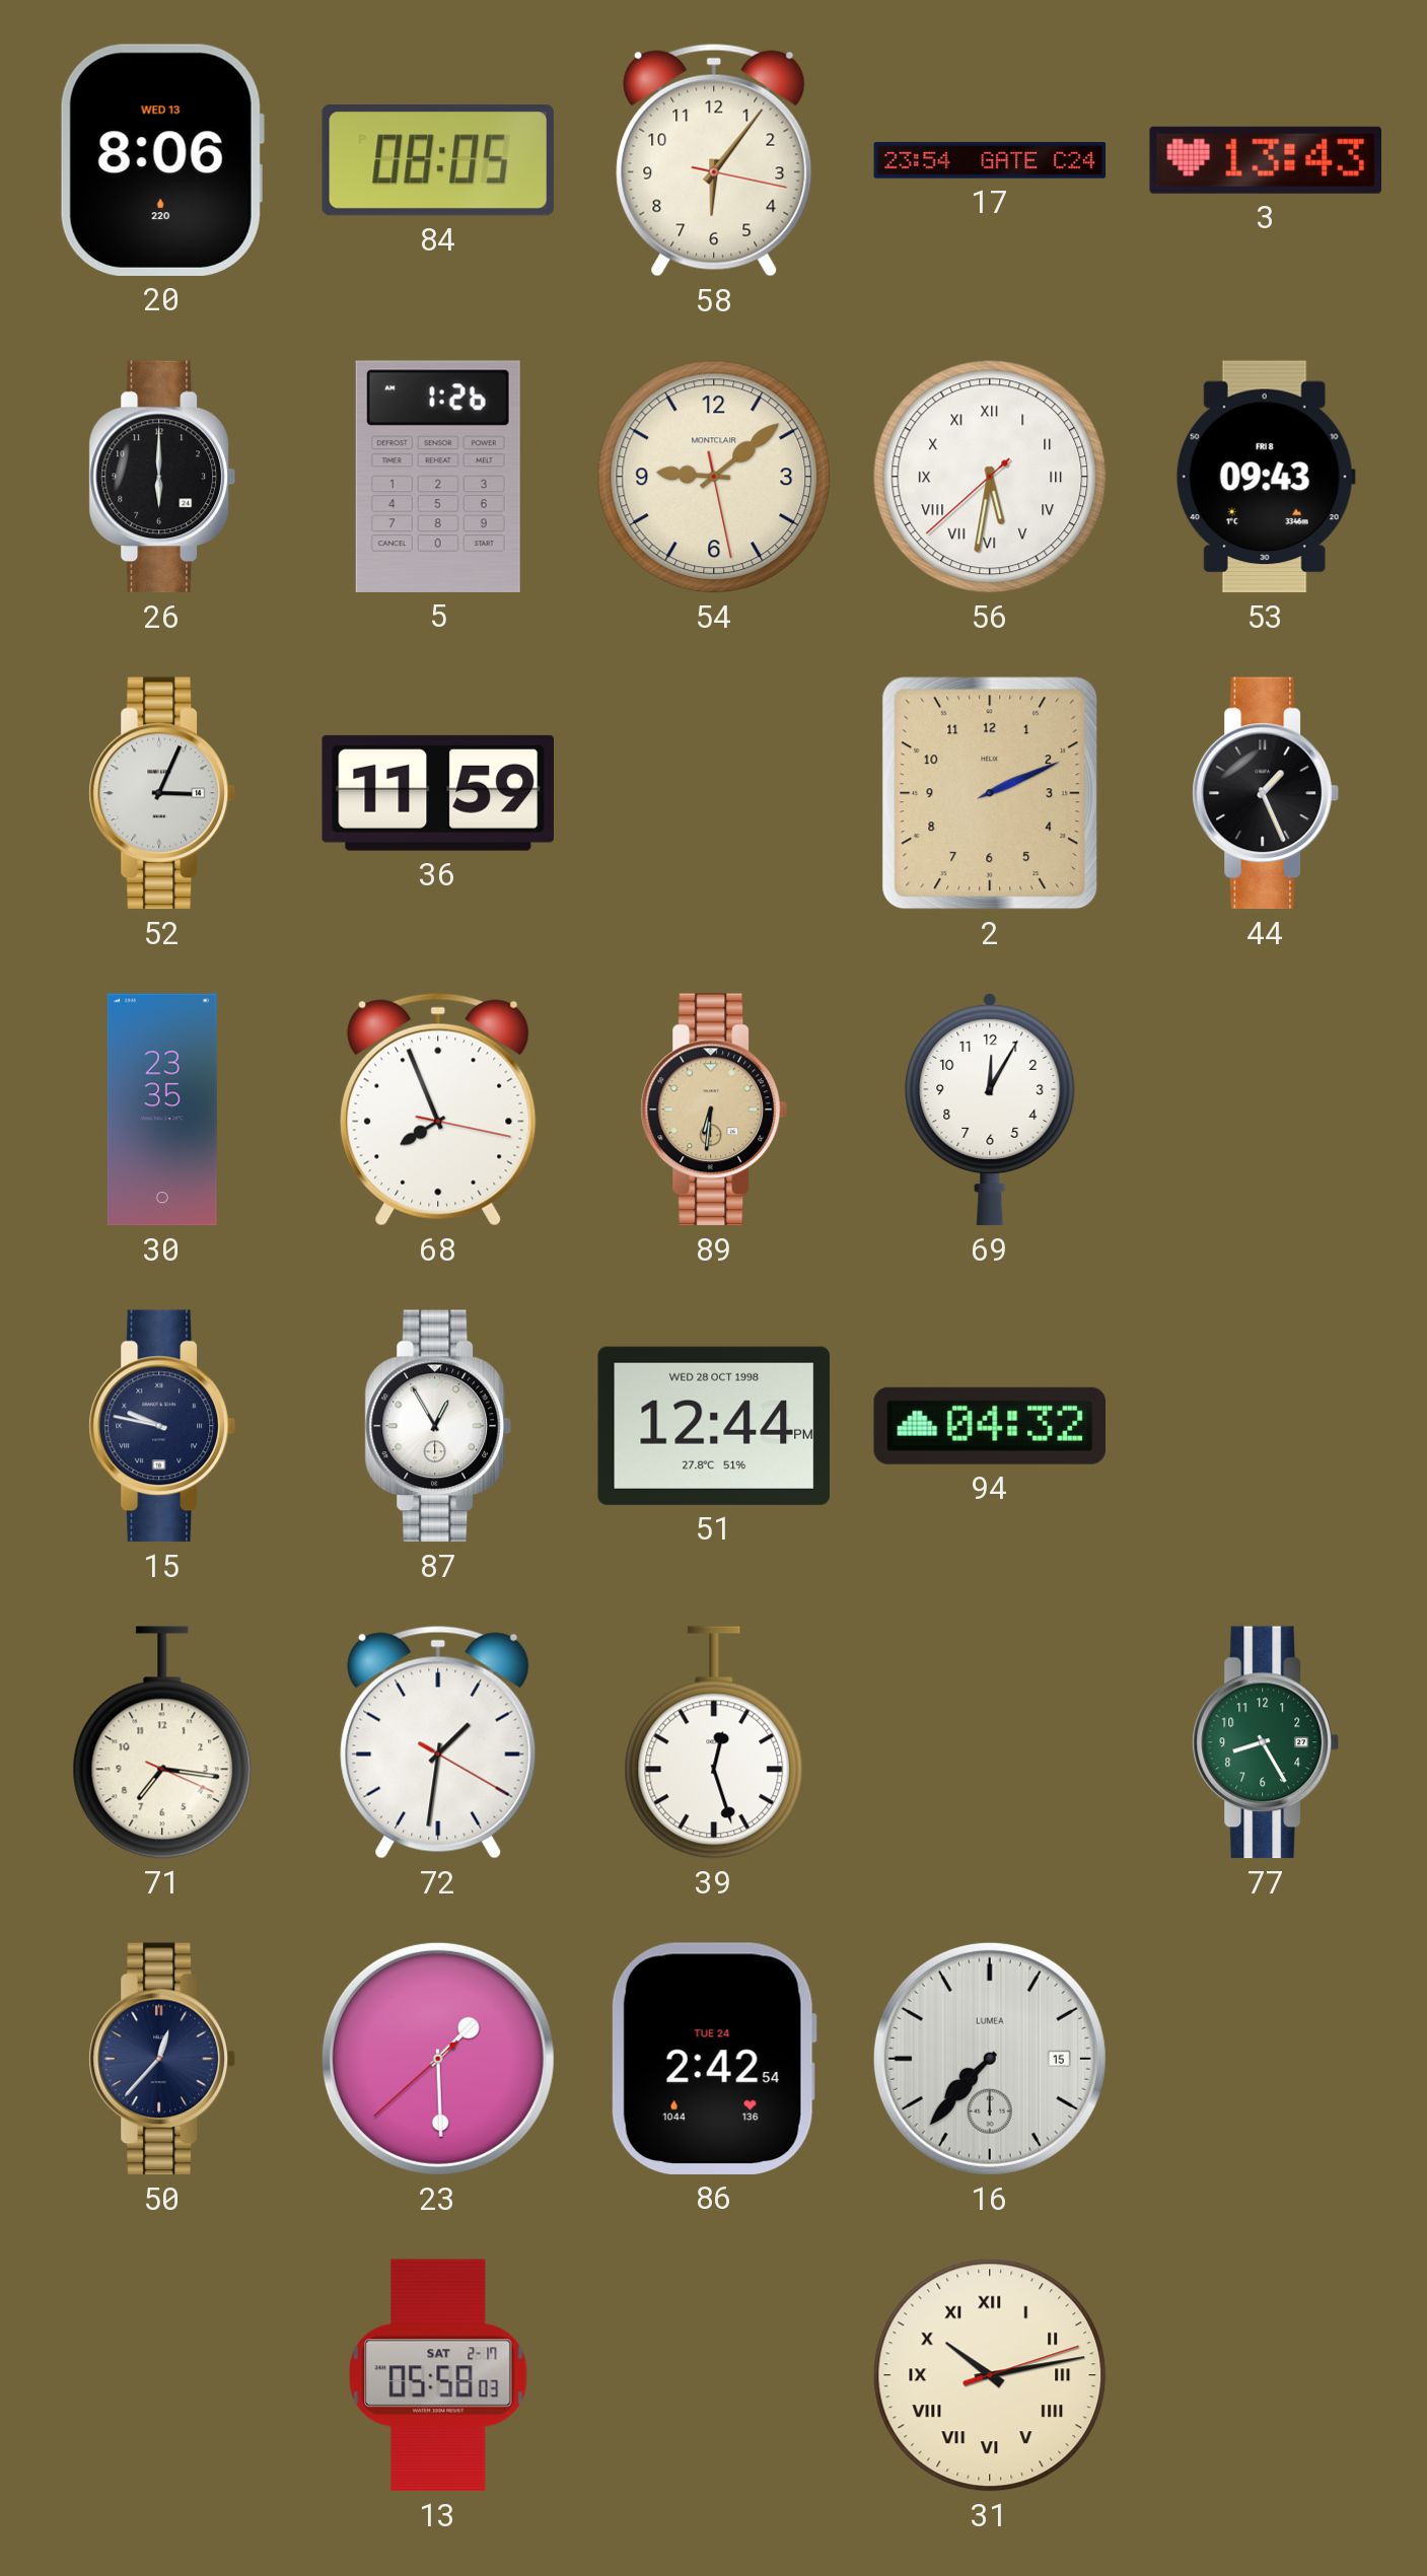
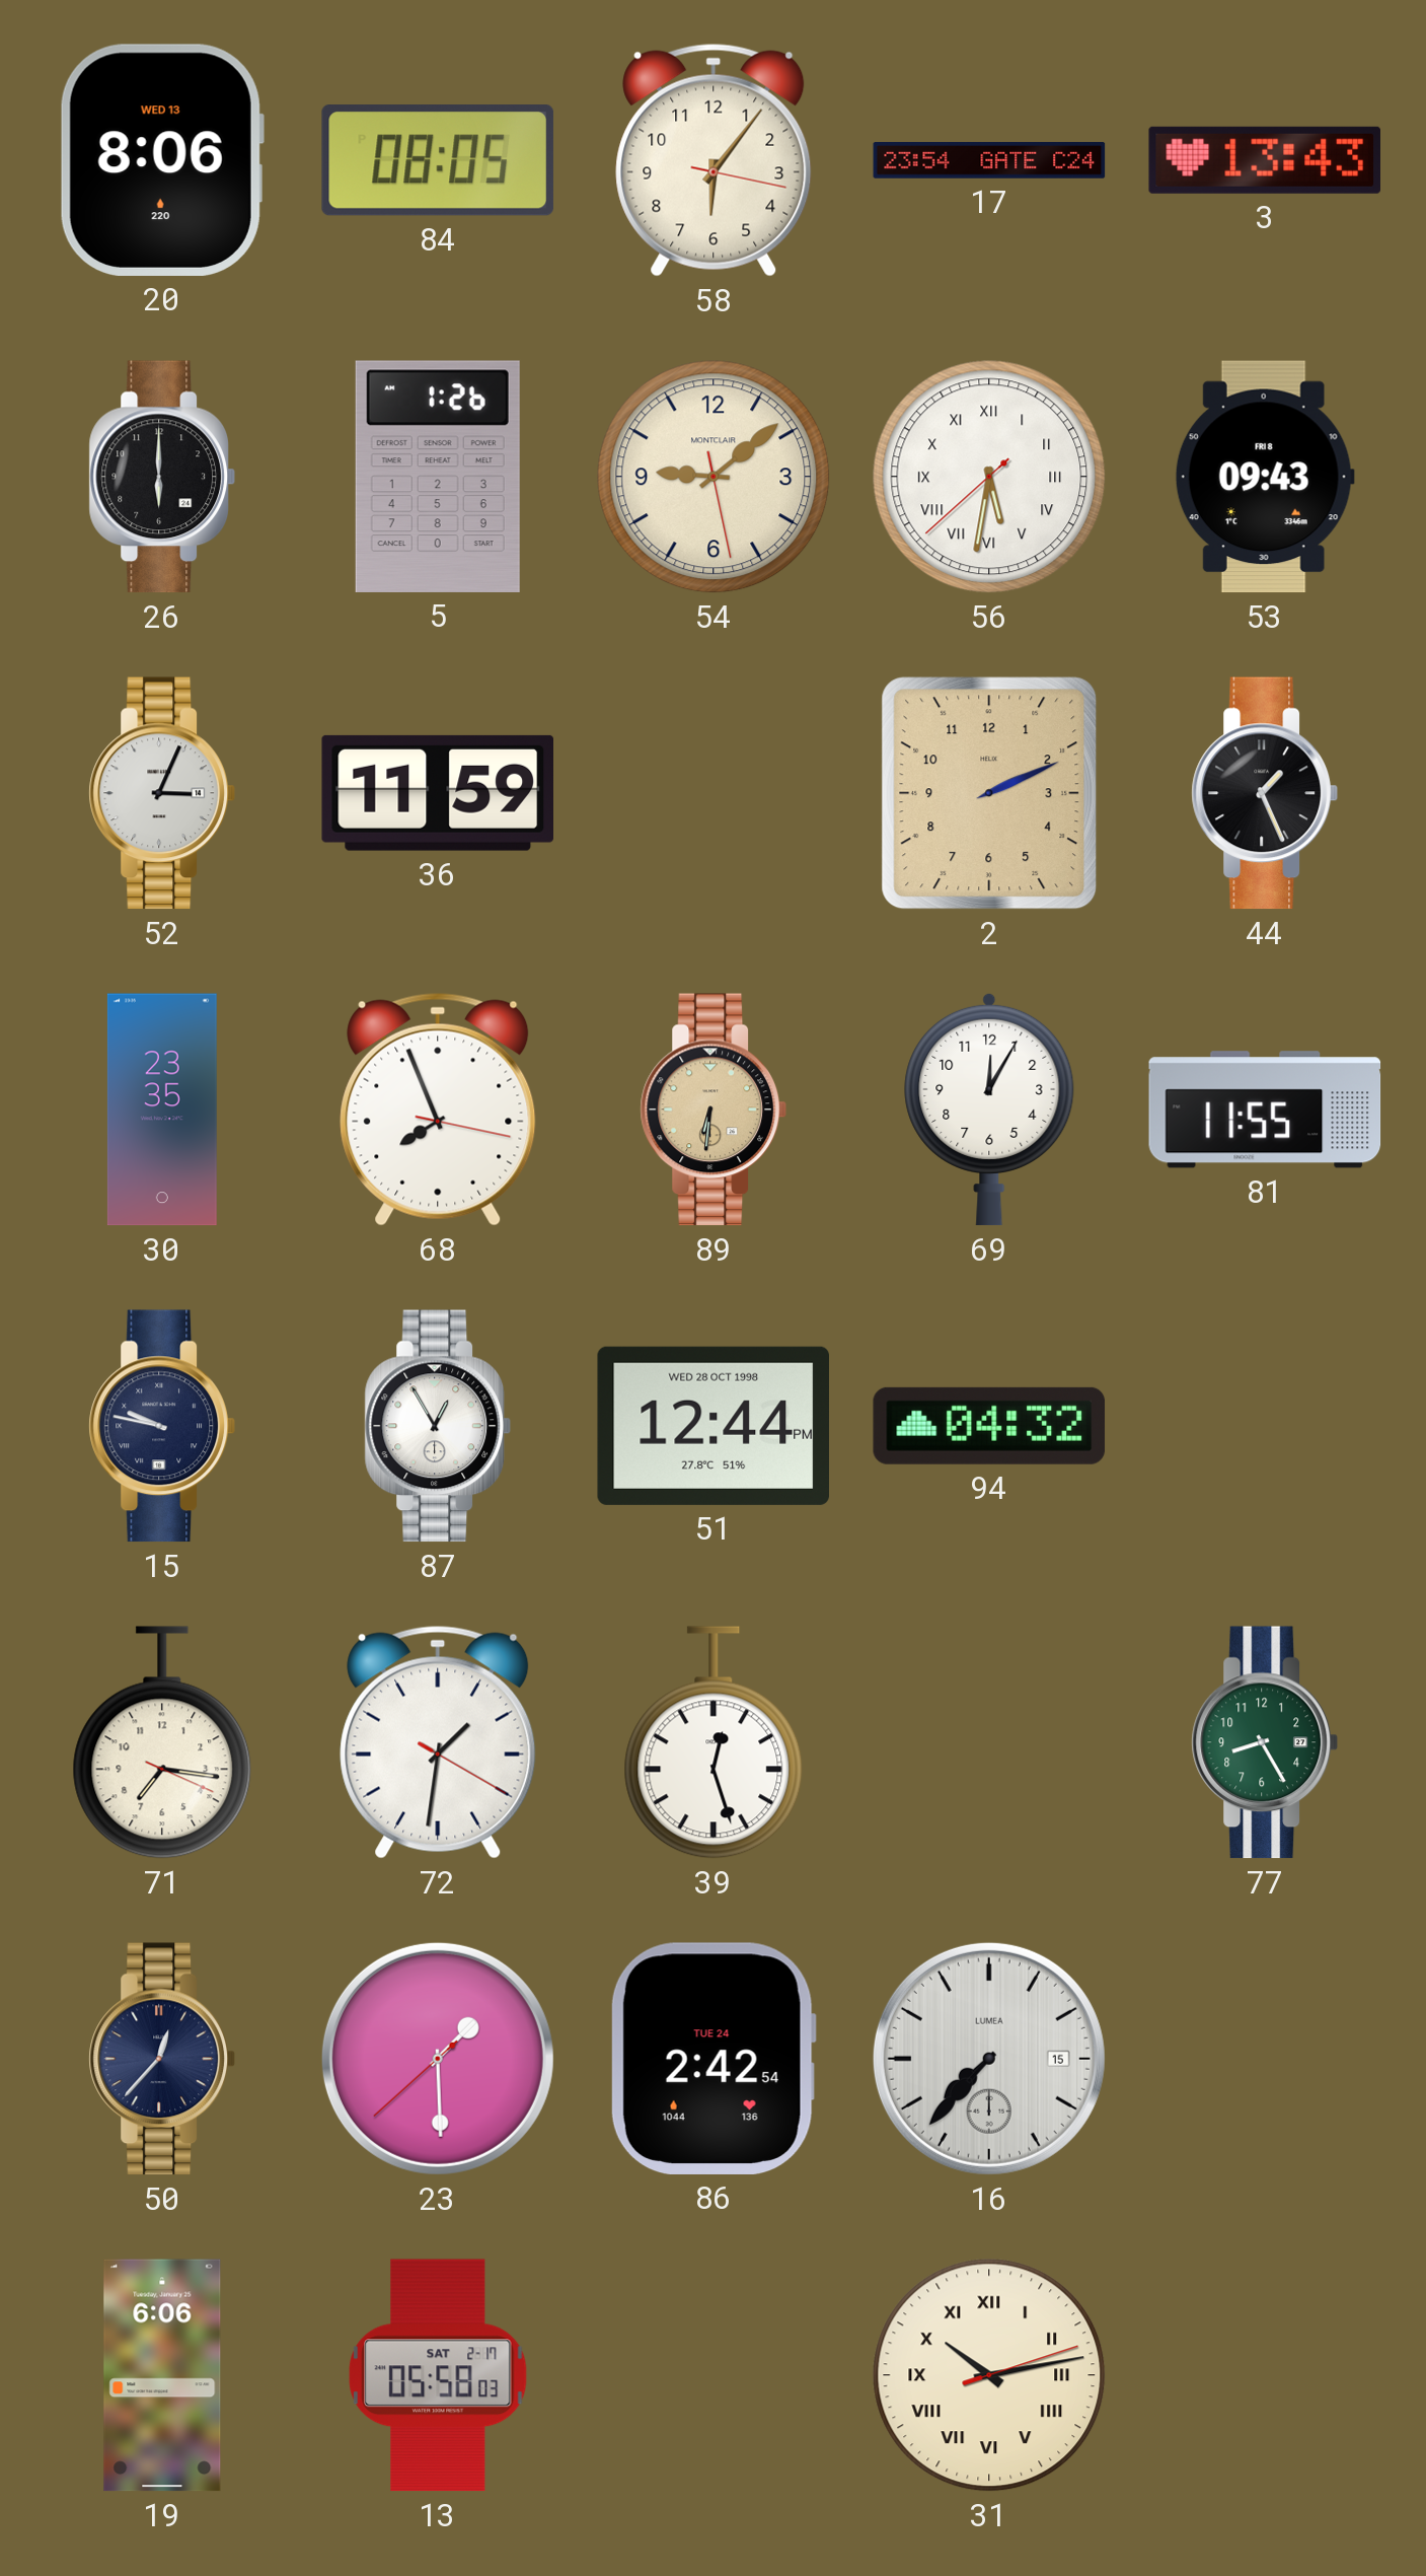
81: none -> 11:55
19: none -> 6:06
